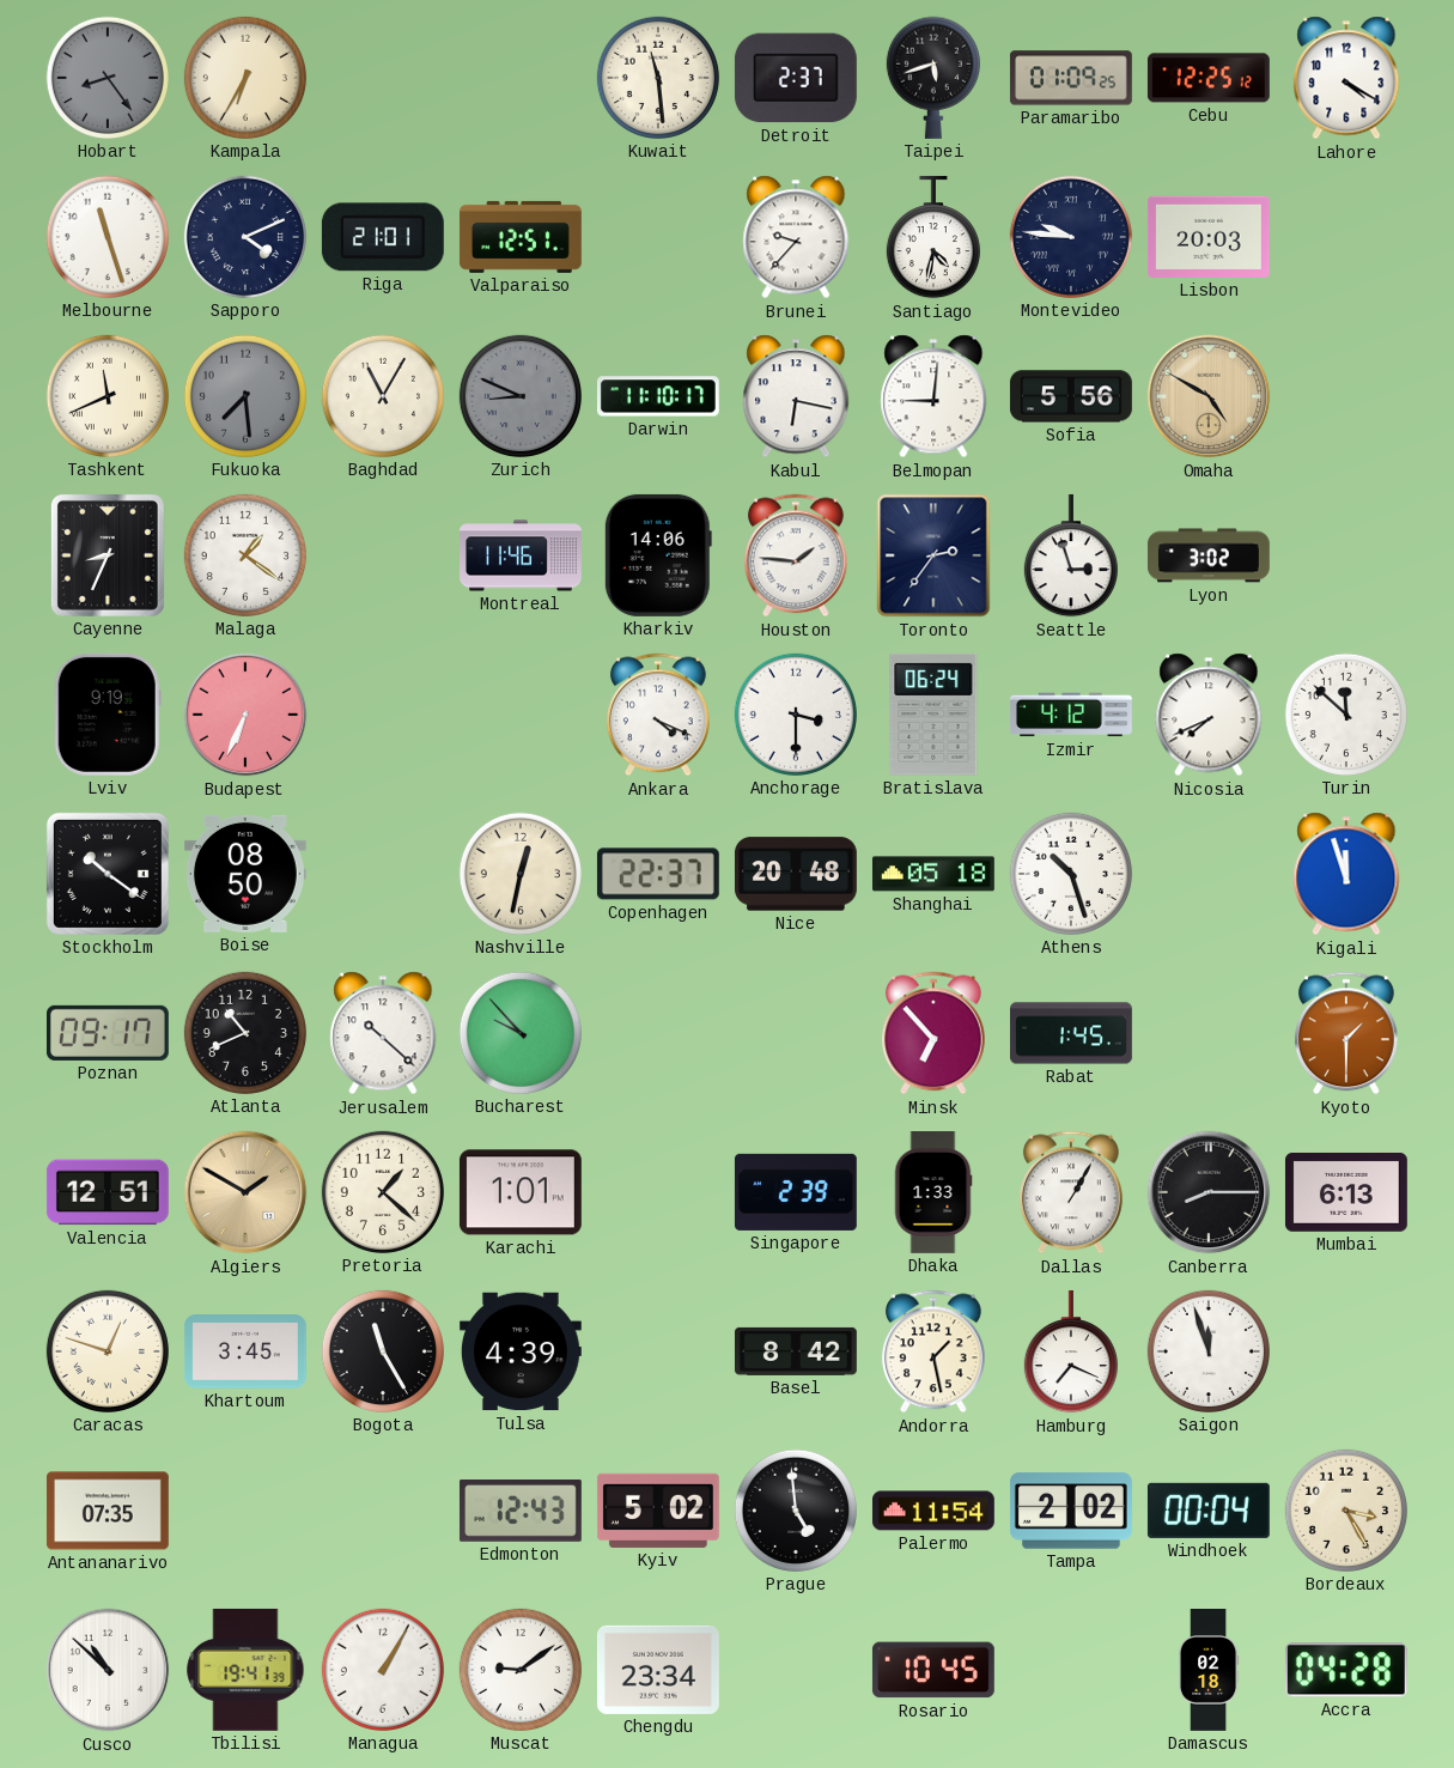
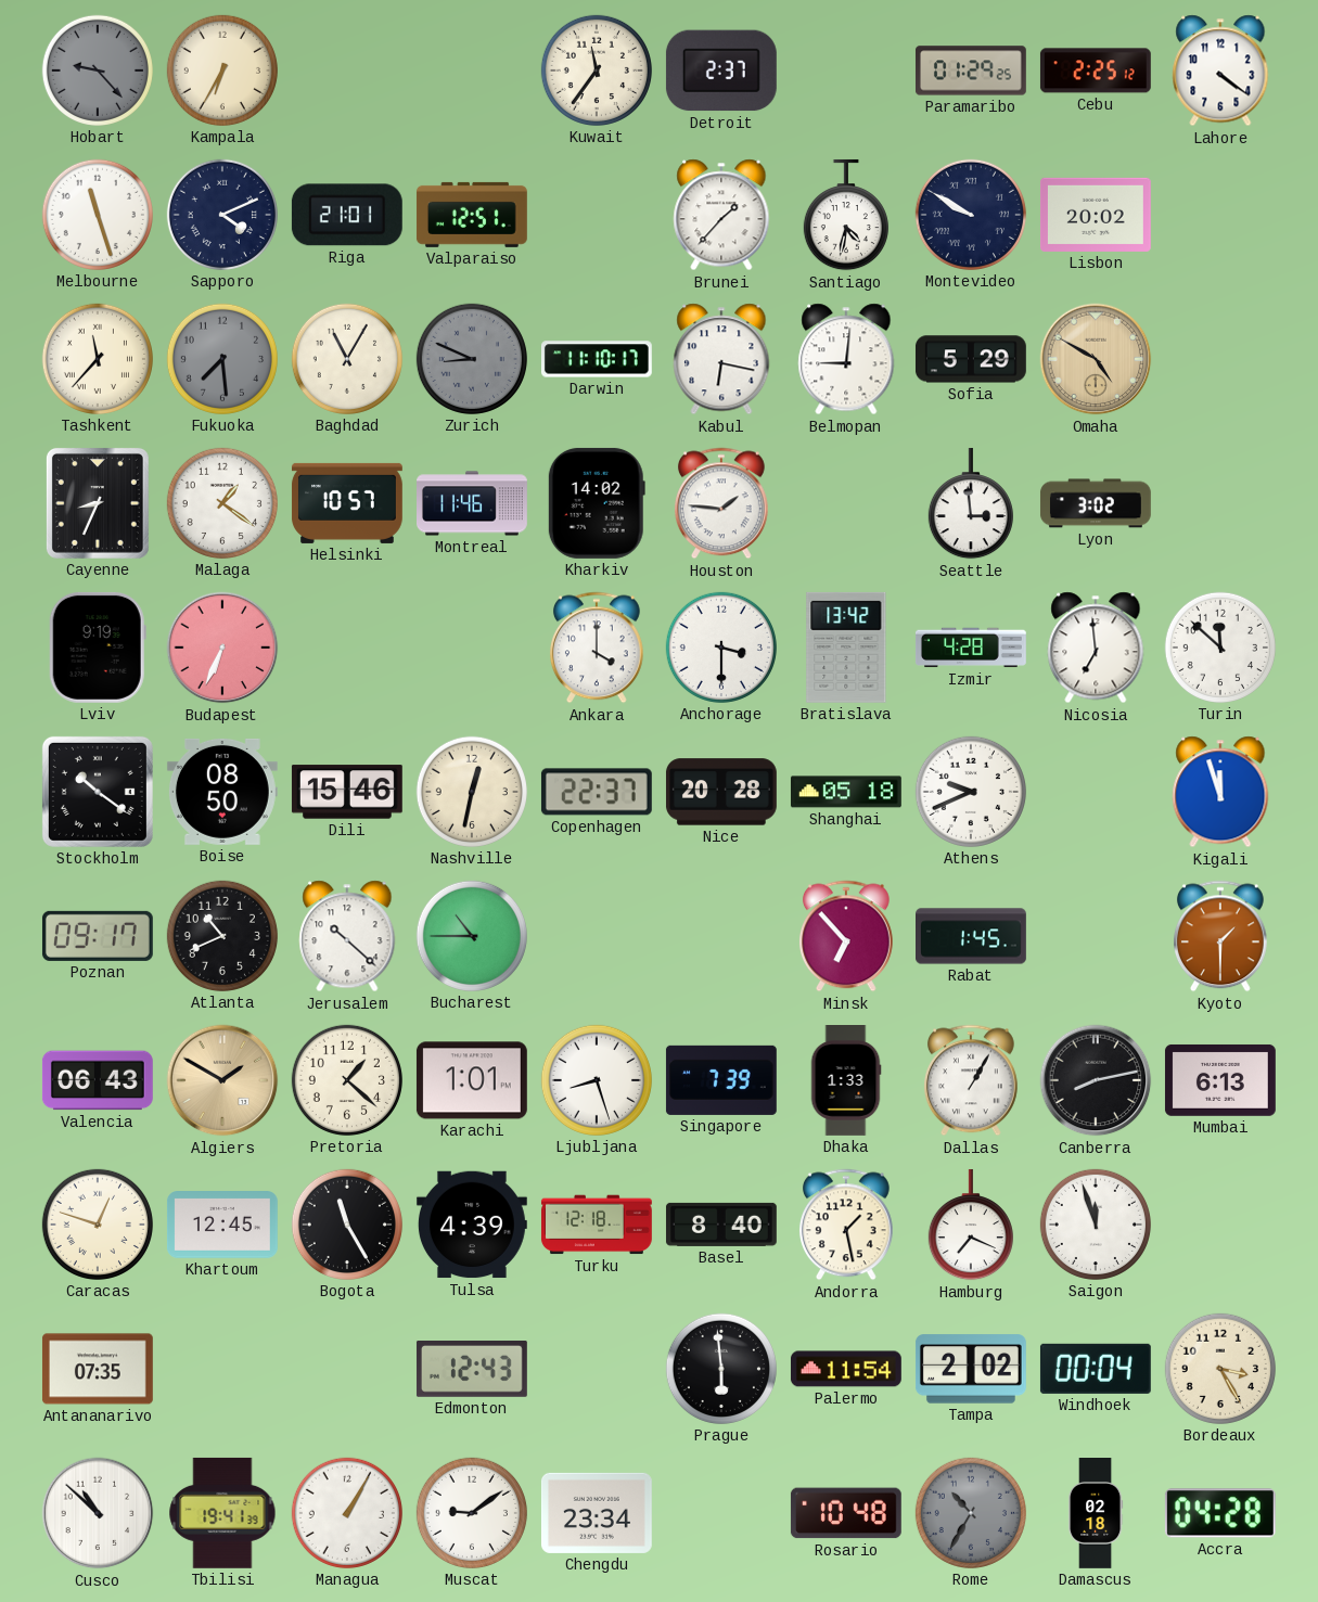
Hobart: 8:24 -> 9:23
Kuwait: 11:29 -> 11:36
Taipei: 5:42 -> none
Paramaribo: 01:09 -> 01:29
Cebu: 12:25 -> 2:25
Lahore: 4:20 -> 4:21
Brunei: 9:37 -> 1:37
Montevideo: 9:46 -> 9:50
Lisbon: 20:03 -> 20:02
Tashkent: 11:41 -> 11:37
Sofia: 5:56 -> 5:29
Helsinki: none -> 10:57
Kharkiv: 14:06 -> 14:02
Toronto: 2:36 -> none
Seattle: 2:57 -> 2:59
Ankara: 4:19 -> 4:00
Bratislava: 06:24 -> 13:42
Izmir: 4:12 -> 4:28
Nicosia: 7:41 -> 6:59
Dili: none -> 15:46
Nice: 20:48 -> 20:28
Athens: 10:27 -> 9:41
Bucharest: 9:53 -> 10:45
Valencia: 12:51 -> 06:43
Ljubljana: none -> 8:27
Singapore: 2:39 -> 7:39
Canberra: 8:15 -> 8:13
Khartoum: 3:45 -> 12:45
Turku: none -> 12:18
Basel: 8:42 -> 8:40
Kyiv: 5:02 -> none
Prague: 4:59 -> 5:59
Rosario: 10:45 -> 10:48
Rome: none -> 10:35
